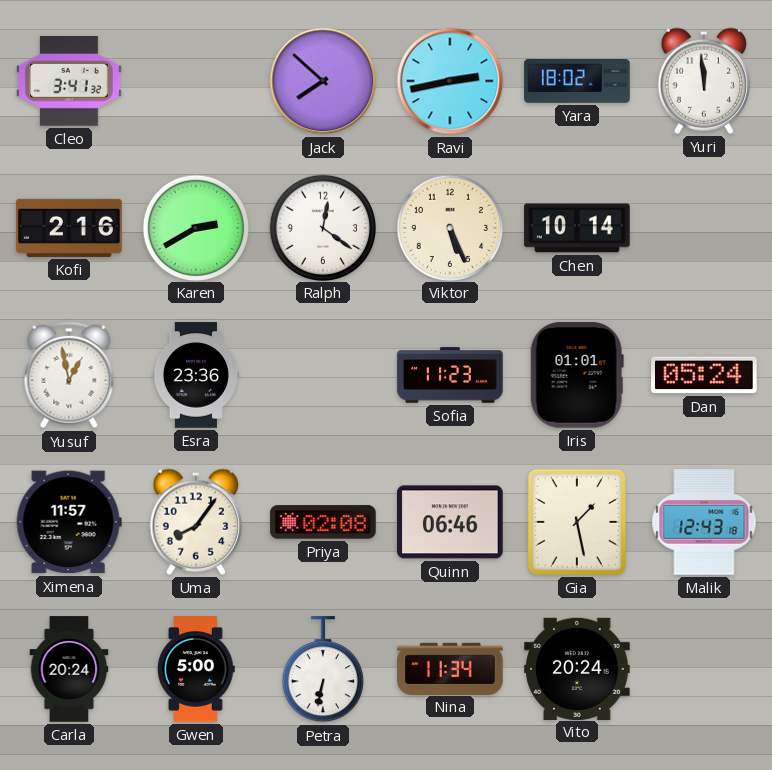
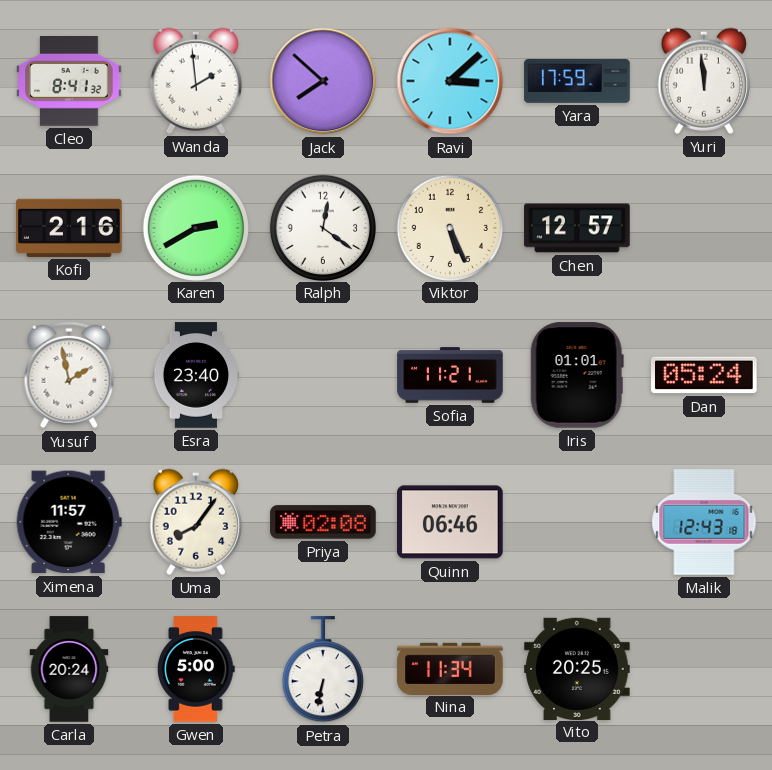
Cleo: 3:41 -> 8:41
Wanda: none -> 1:59
Ravi: 2:43 -> 3:08
Yara: 18:02 -> 17:59
Chen: 10:14 -> 12:57
Yusuf: 12:58 -> 1:58
Esra: 23:36 -> 23:40
Sofia: 11:23 -> 11:21
Gia: 1:28 -> none
Vito: 20:24 -> 20:25
